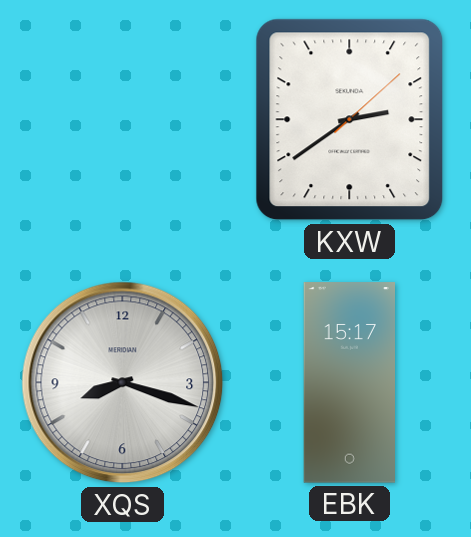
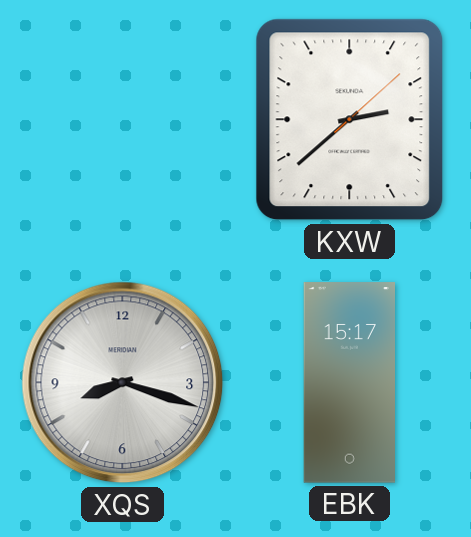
KXW: 2:39 -> 2:38
